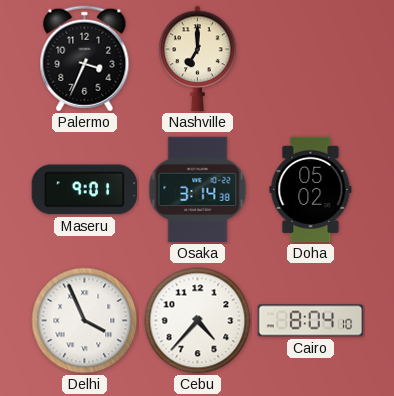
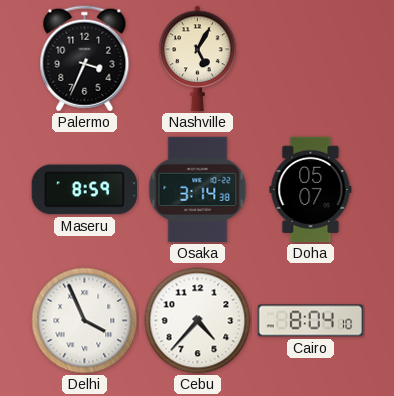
Nashville: 7:00 -> 5:05
Maseru: 9:01 -> 8:59
Doha: 05:02 -> 05:07
